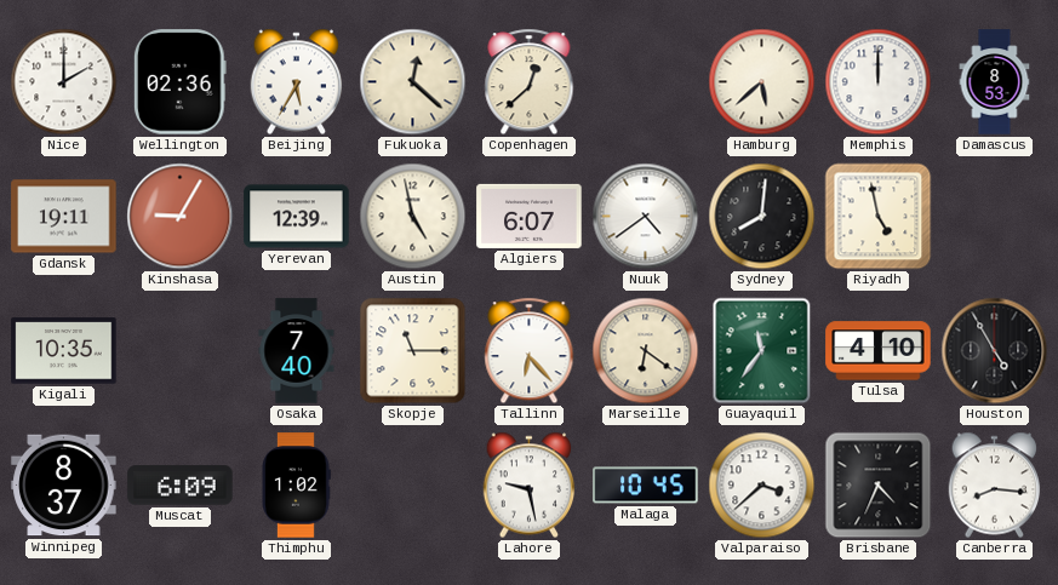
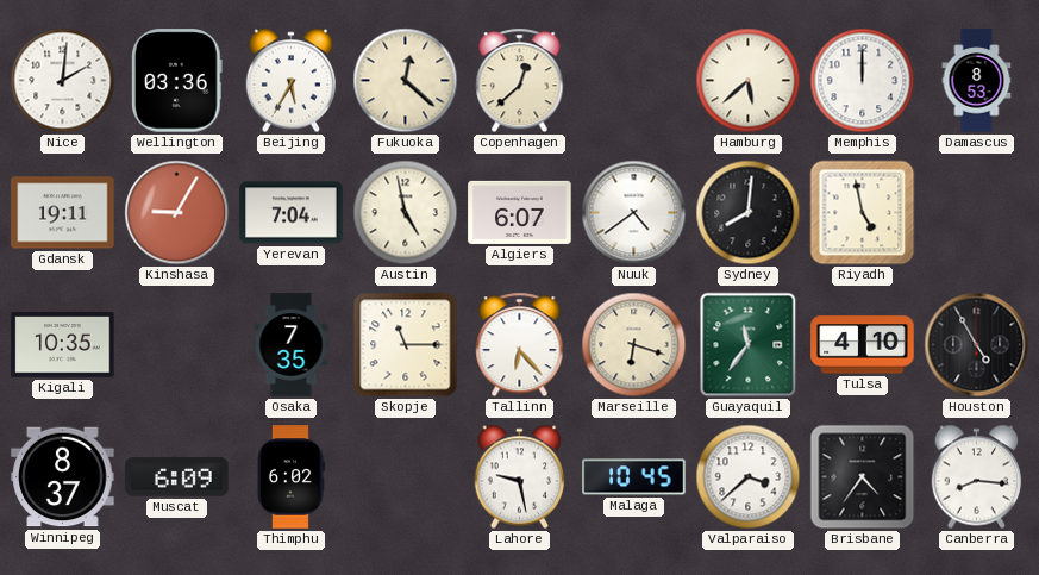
Nice: 2:00 -> 2:01
Wellington: 02:36 -> 03:36
Yerevan: 12:39 -> 7:04
Osaka: 7:40 -> 7:35
Marseille: 6:21 -> 6:18
Thimphu: 1:02 -> 6:02
Brisbane: 4:34 -> 4:36
